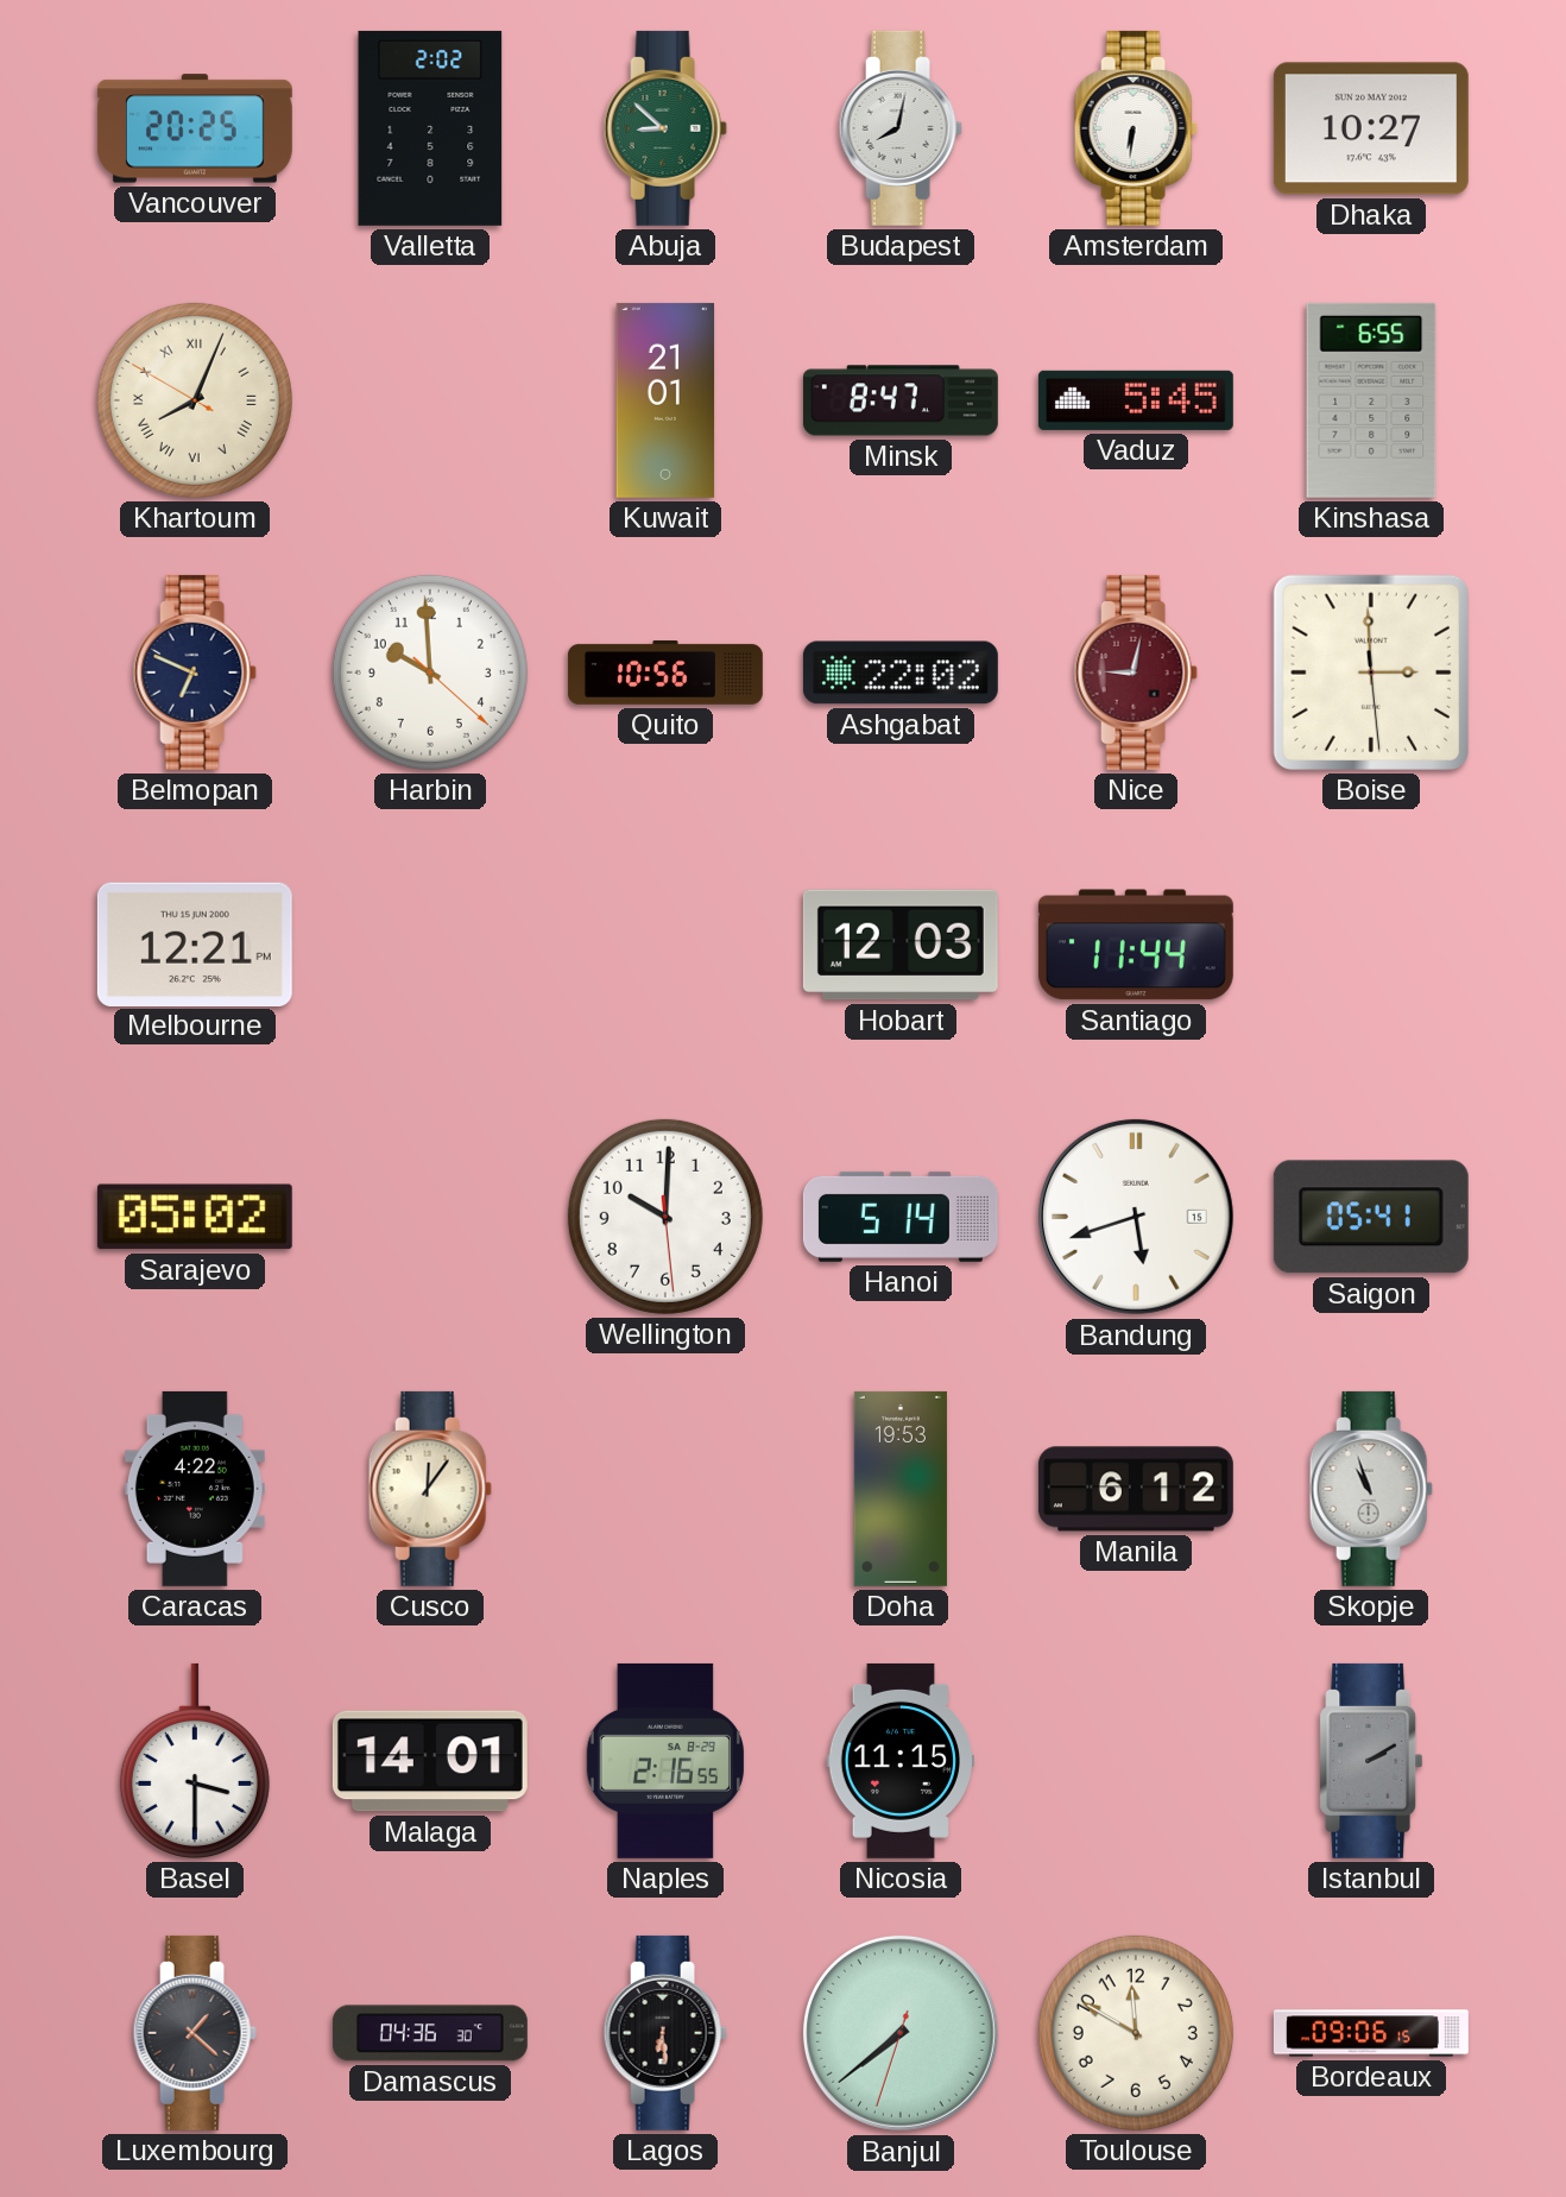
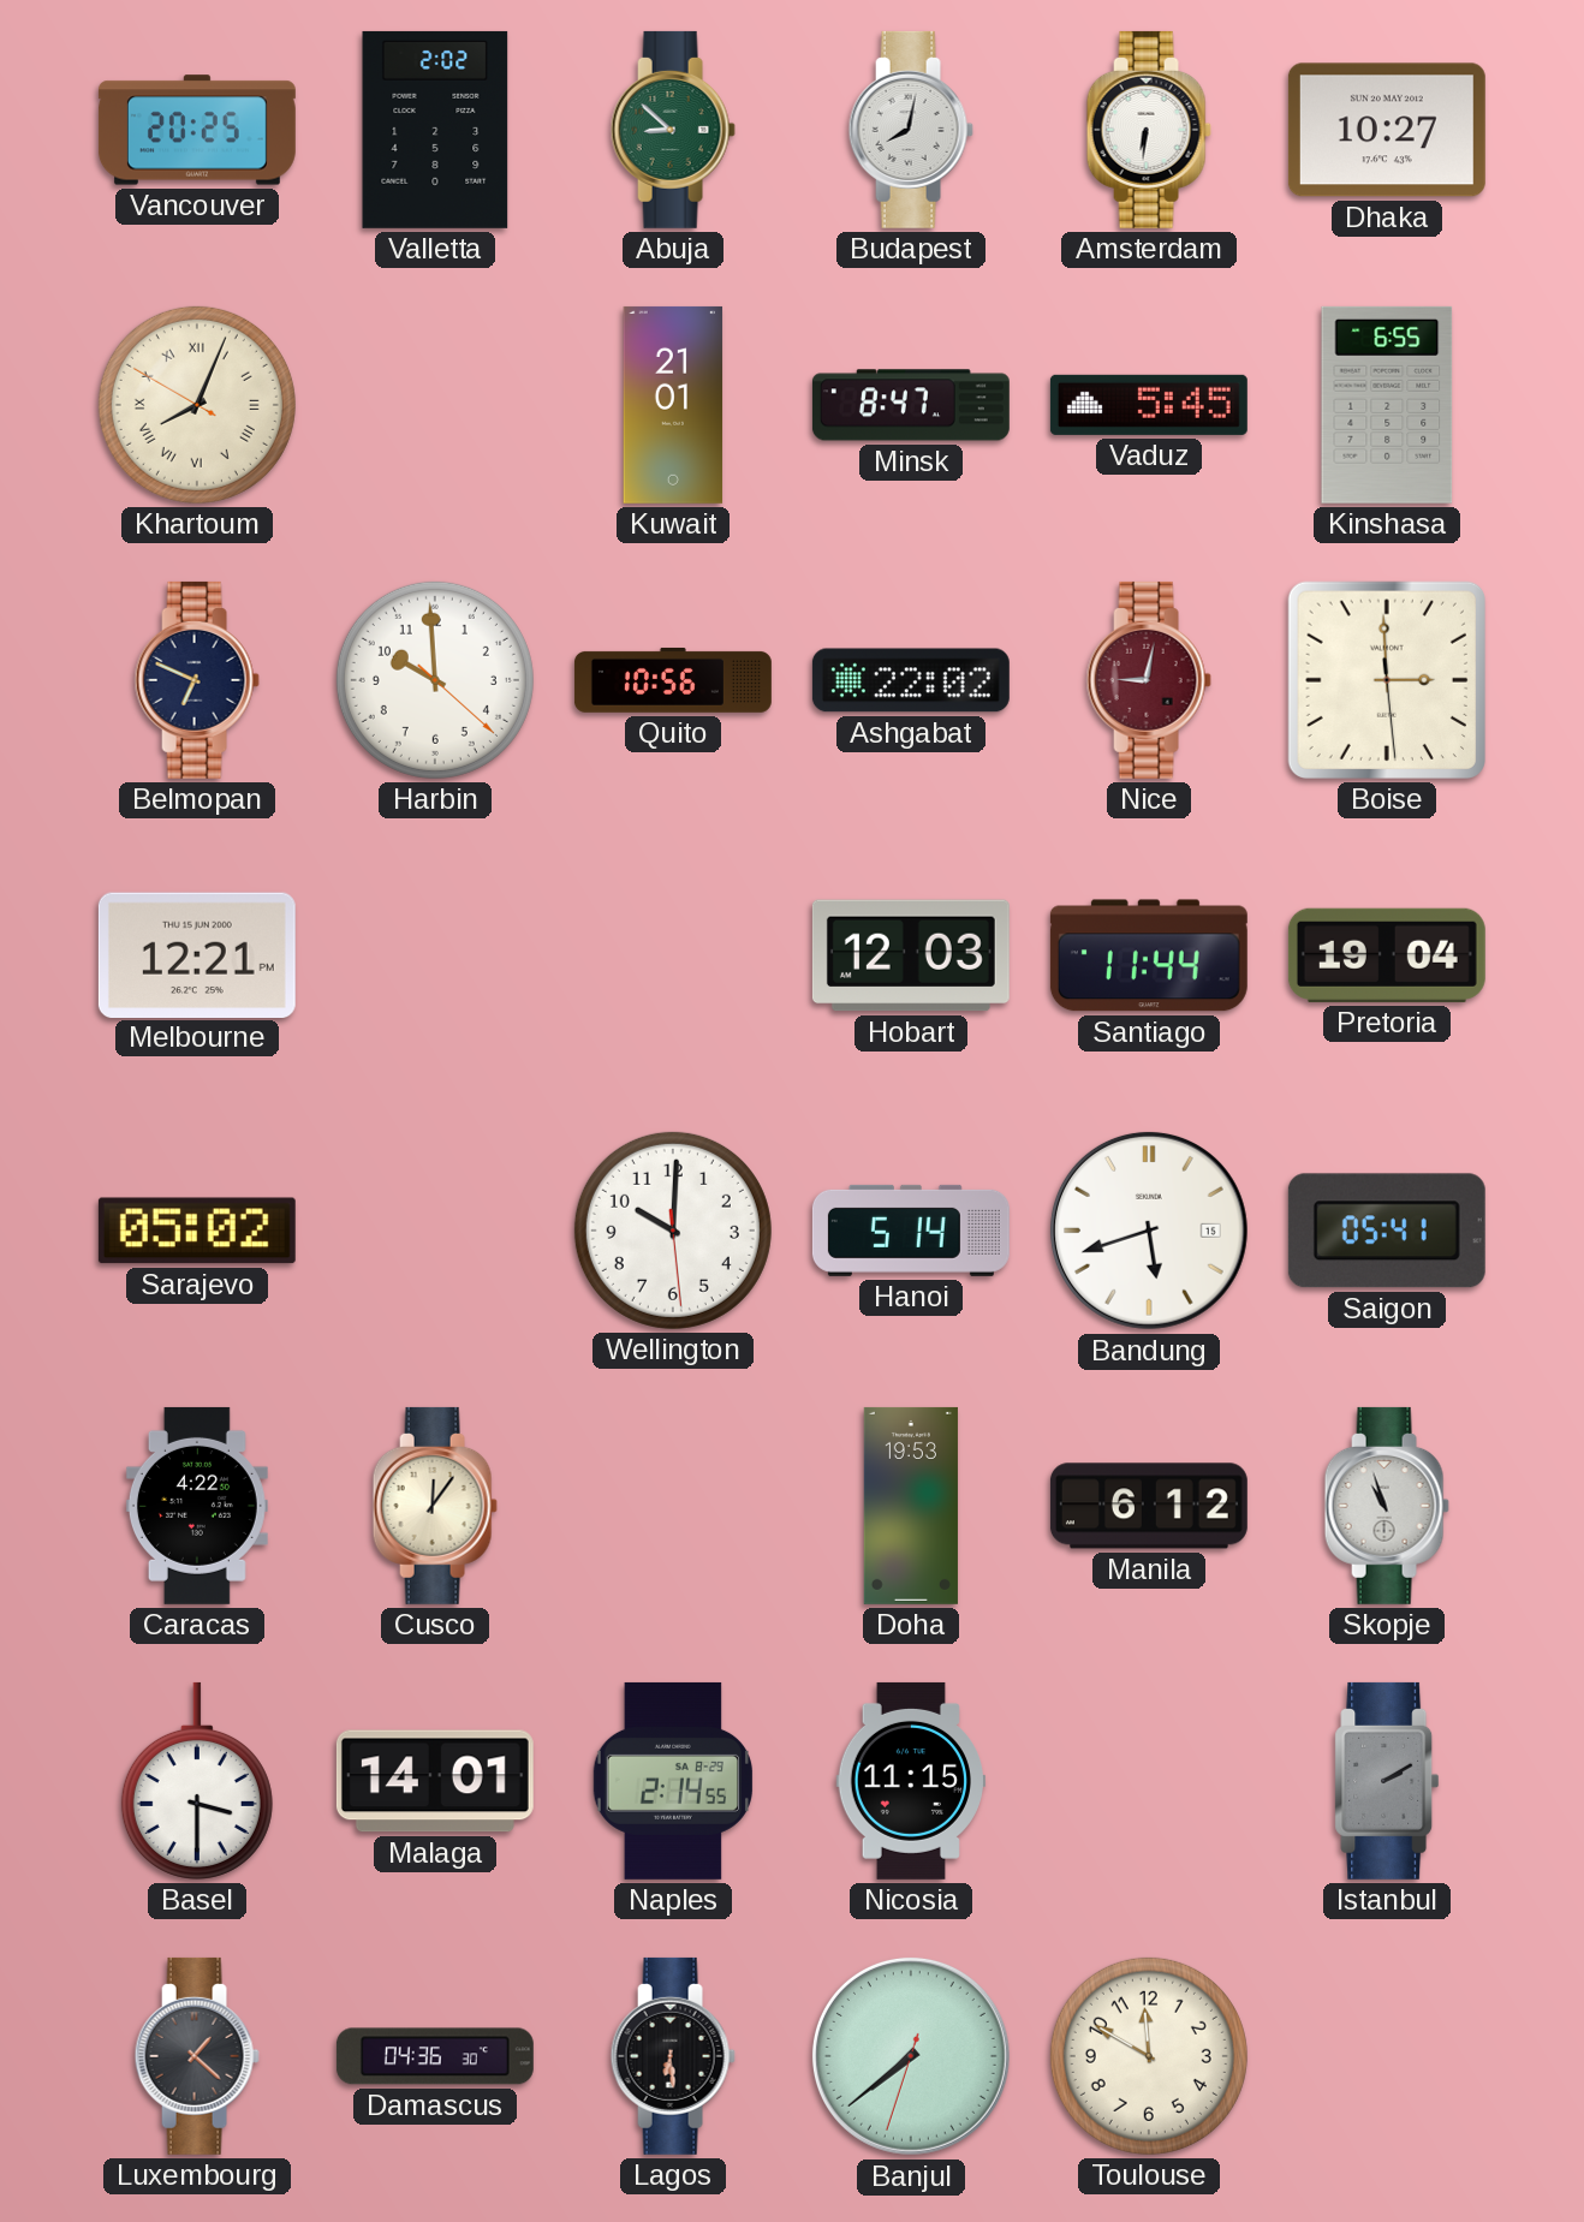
Pretoria: none -> 19:04
Naples: 2:16 -> 2:14
Bordeaux: 09:06 -> none
